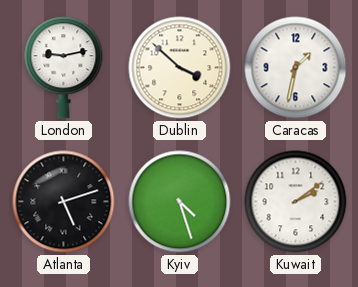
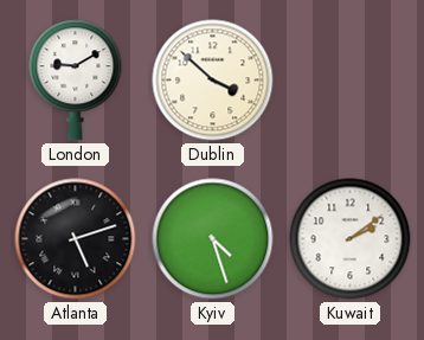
London: 9:13 -> 9:10
Caracas: 1:32 -> none
